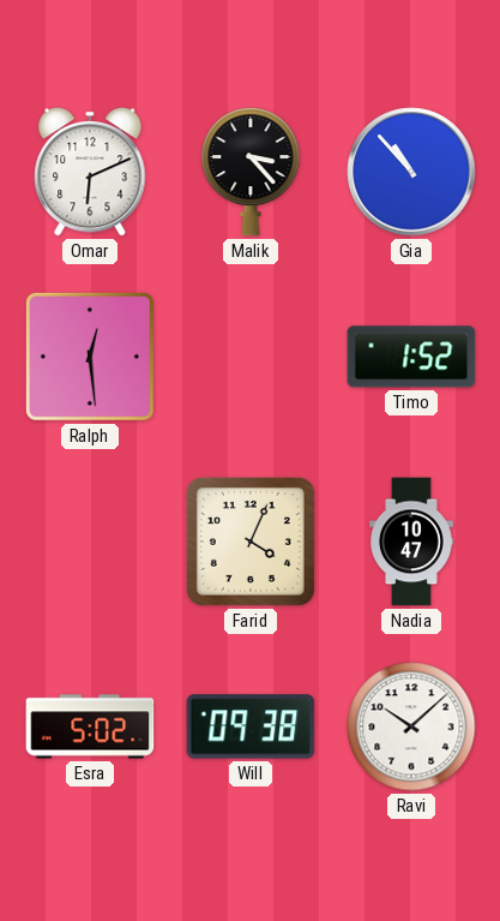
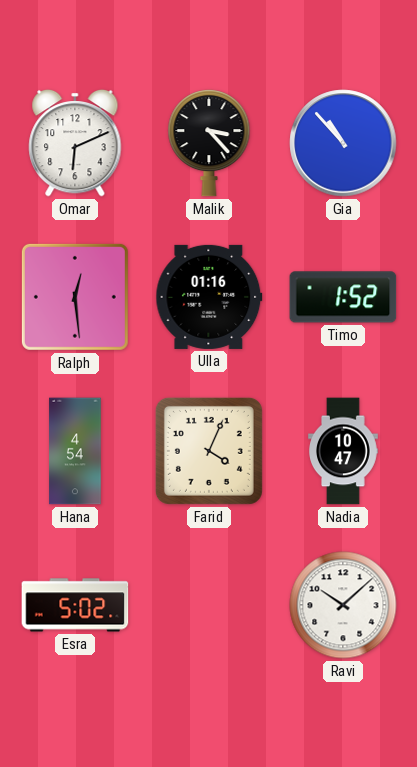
Ulla: none -> 01:16
Hana: none -> 4:54
Will: 09:38 -> none
